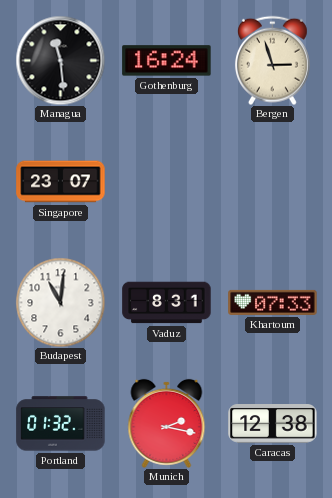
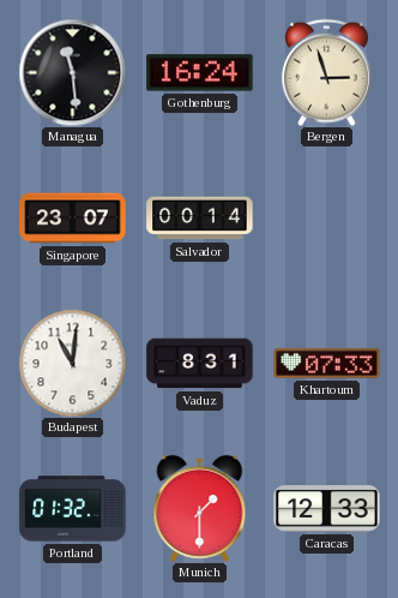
Salvador: none -> 00:14
Munich: 2:17 -> 1:30
Caracas: 12:38 -> 12:33
